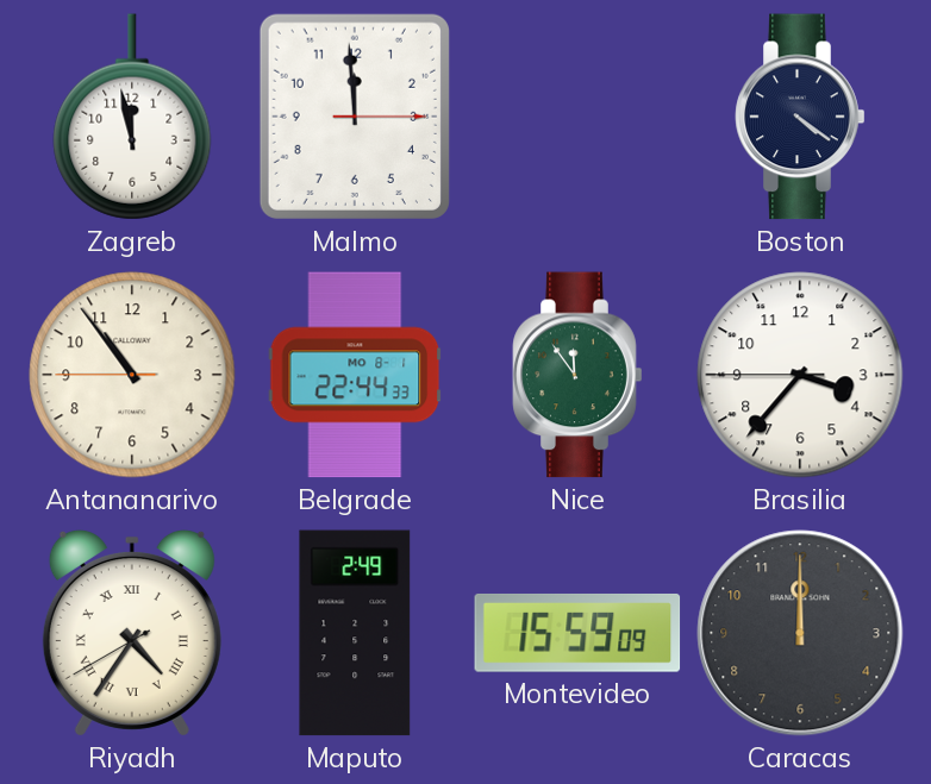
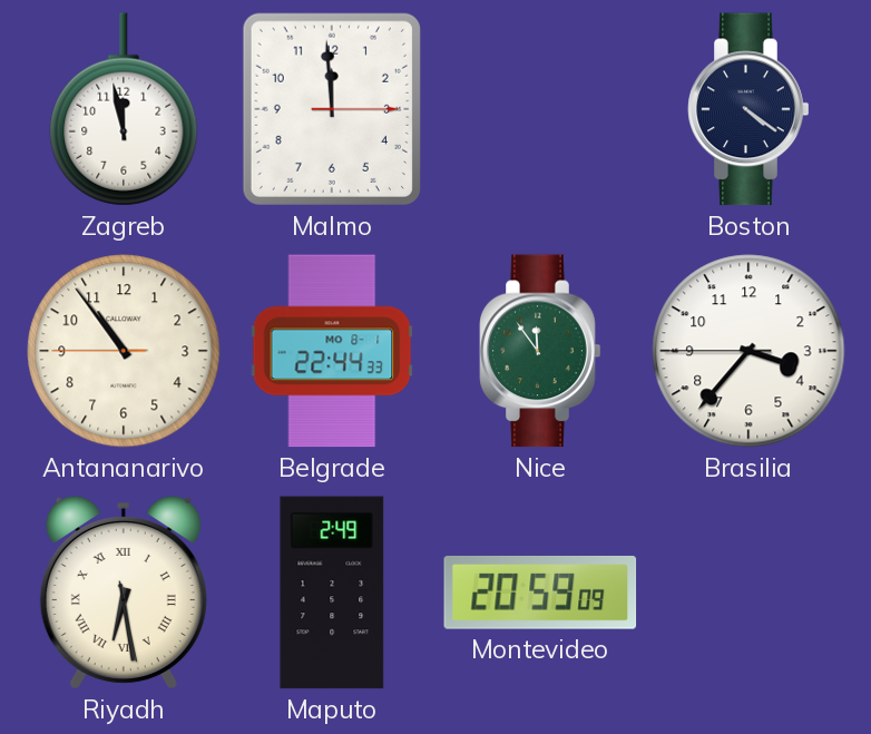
Riyadh: 4:35 -> 6:28
Montevideo: 15:59 -> 20:59
Caracas: 12:00 -> none
